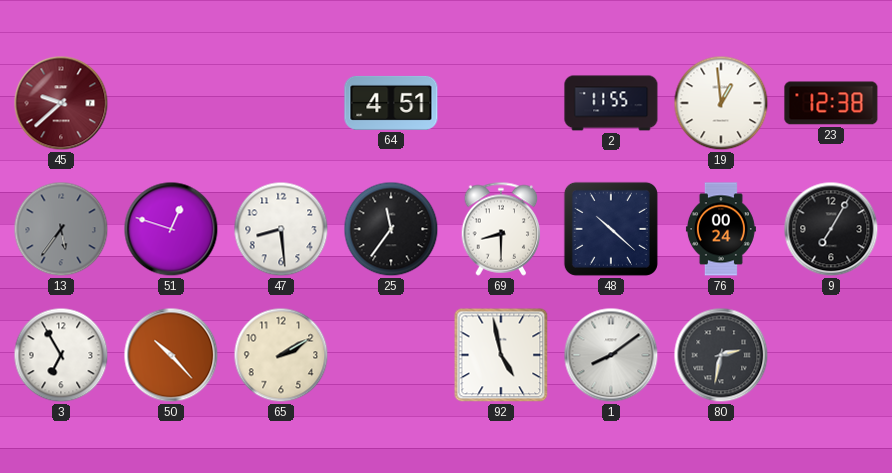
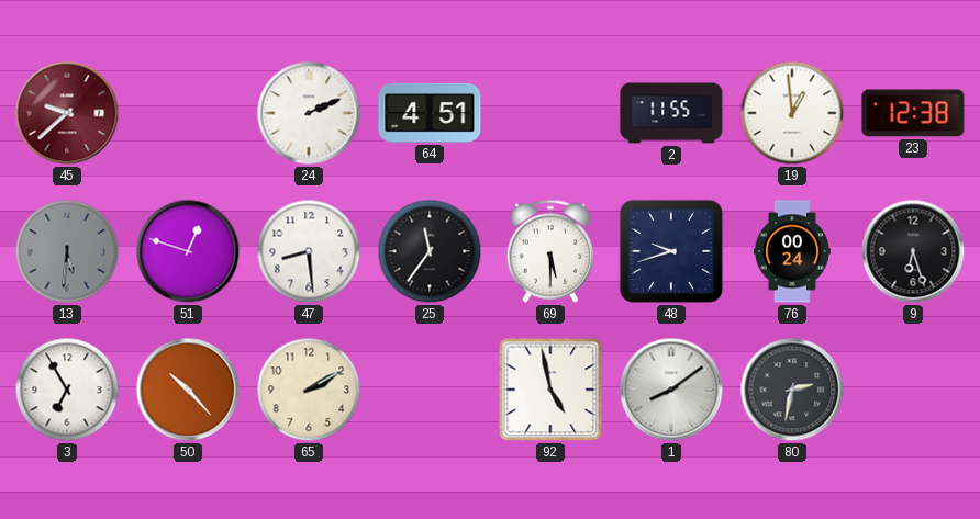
24: none -> 2:11
13: 5:36 -> 5:31
69: 8:30 -> 5:30
48: 10:22 -> 9:42
9: 7:05 -> 6:27
